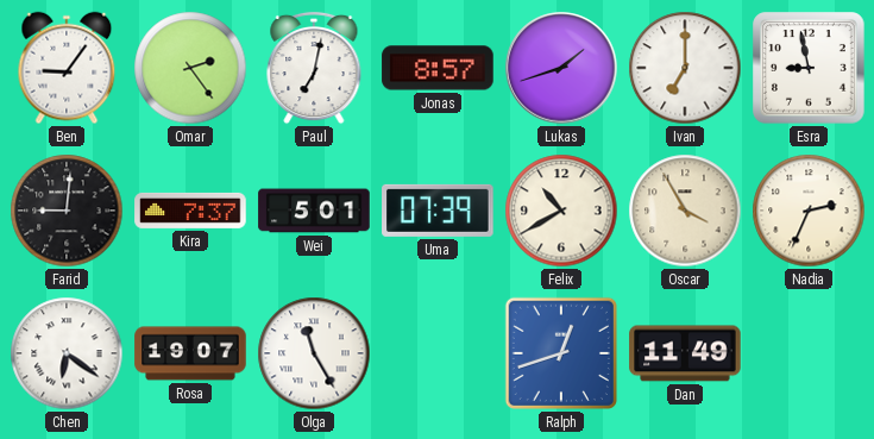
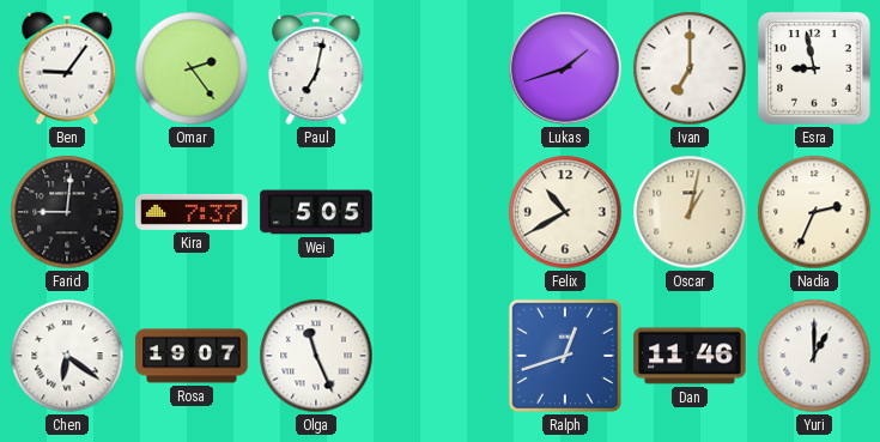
Jonas: 8:57 -> none
Wei: 5:01 -> 5:05
Uma: 07:39 -> none
Oscar: 3:55 -> 1:02
Olga: 11:25 -> 11:26
Dan: 11:49 -> 11:46
Yuri: none -> 1:00
